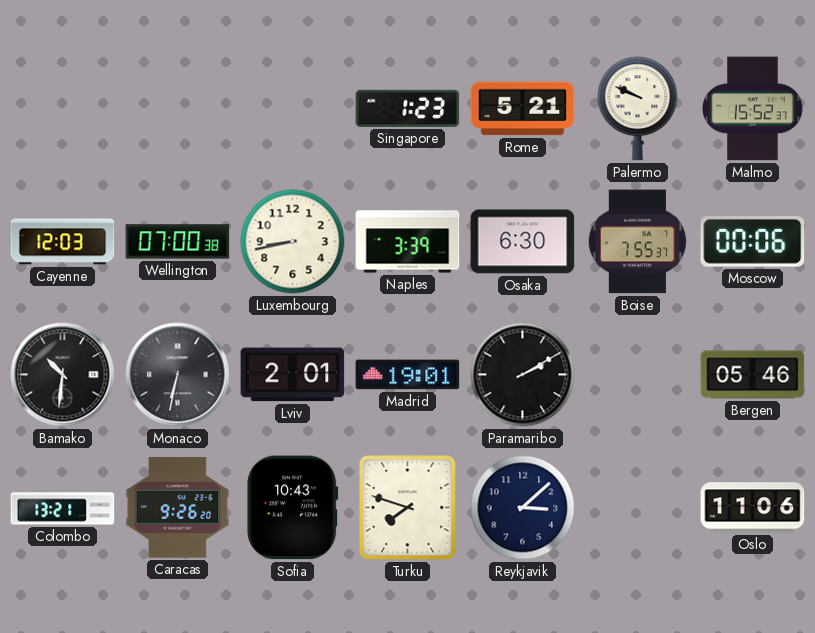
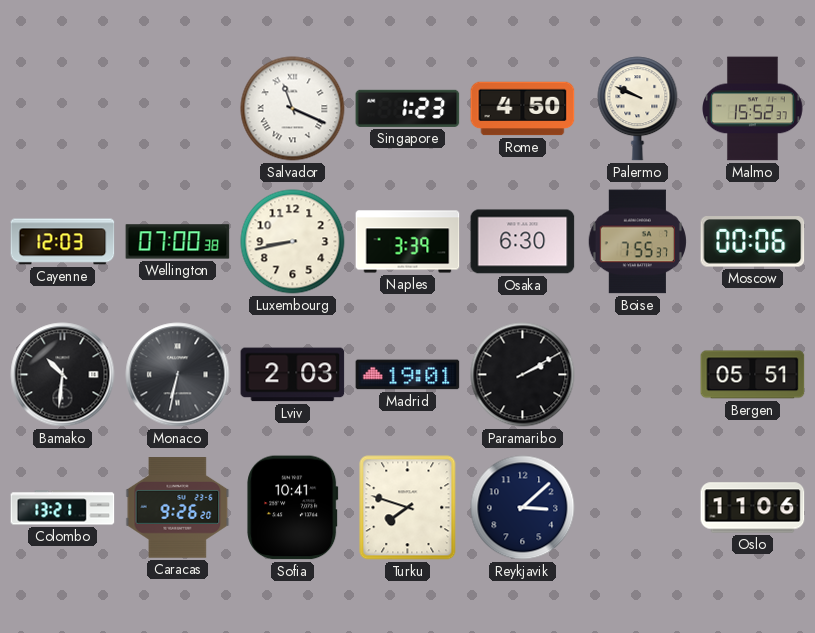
Salvador: none -> 11:19
Rome: 5:21 -> 4:50
Lviv: 2:01 -> 2:03
Bergen: 05:46 -> 05:51
Sofia: 10:43 -> 10:41
